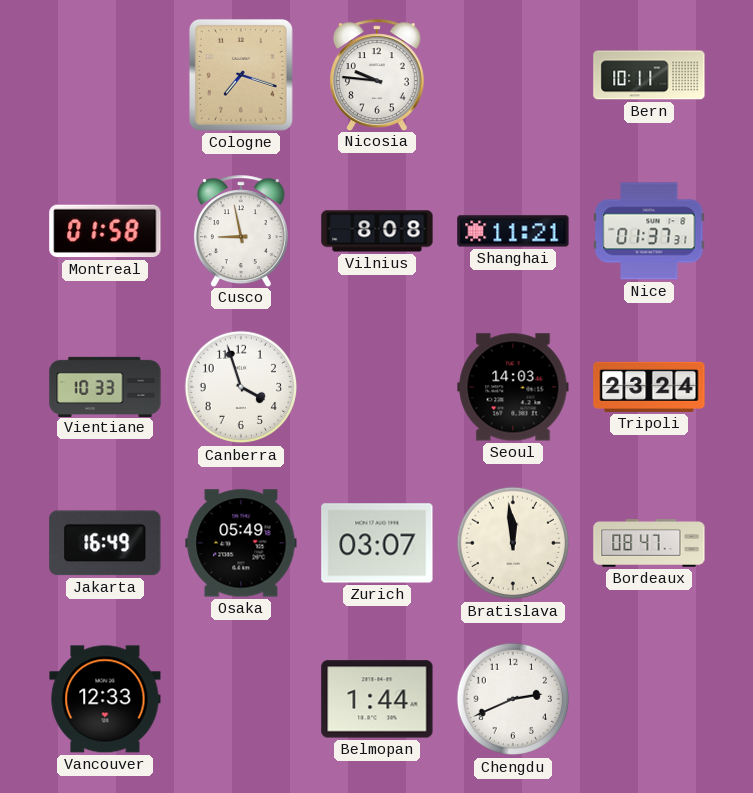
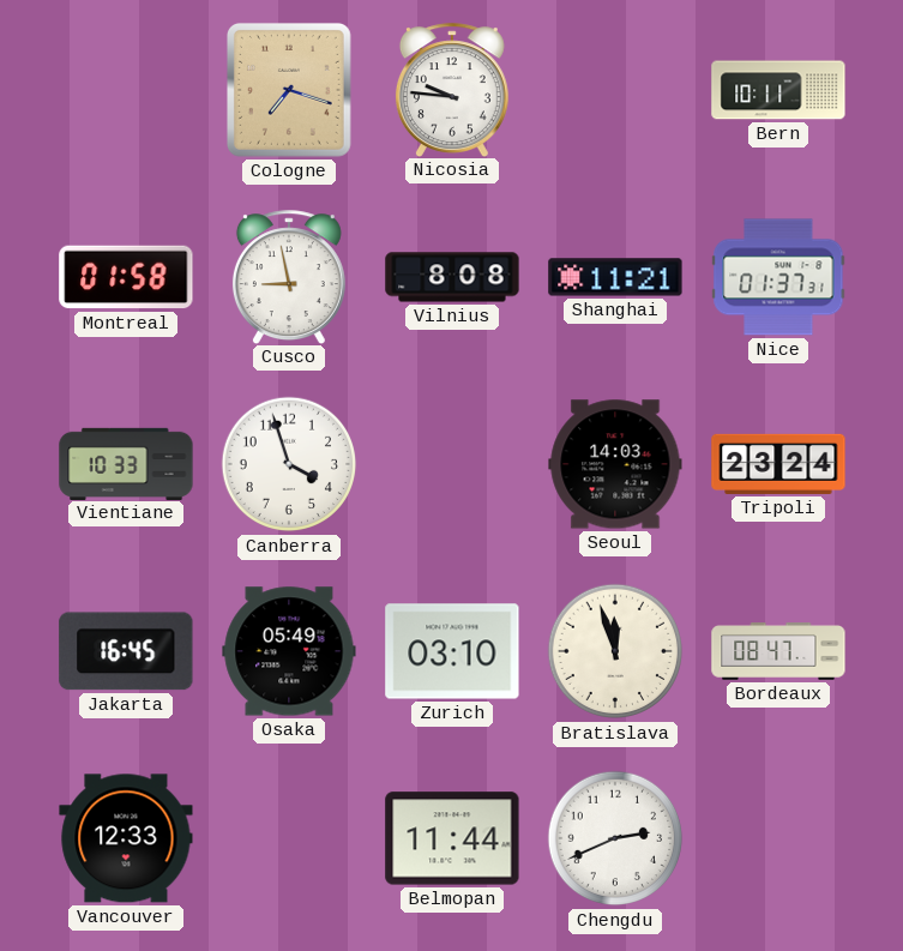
Jakarta: 16:49 -> 16:45
Zurich: 03:07 -> 03:10
Bratislava: 11:59 -> 11:57
Belmopan: 1:44 -> 11:44
